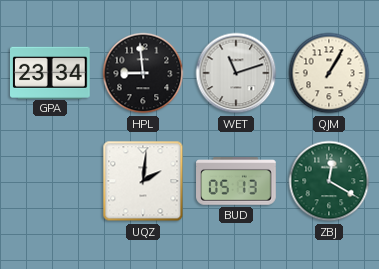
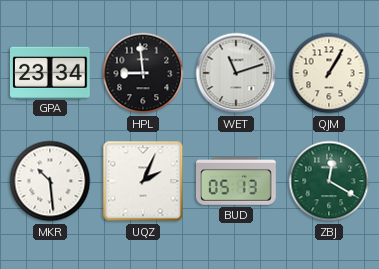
MKR: none -> 10:29
UQZ: 2:01 -> 2:04
